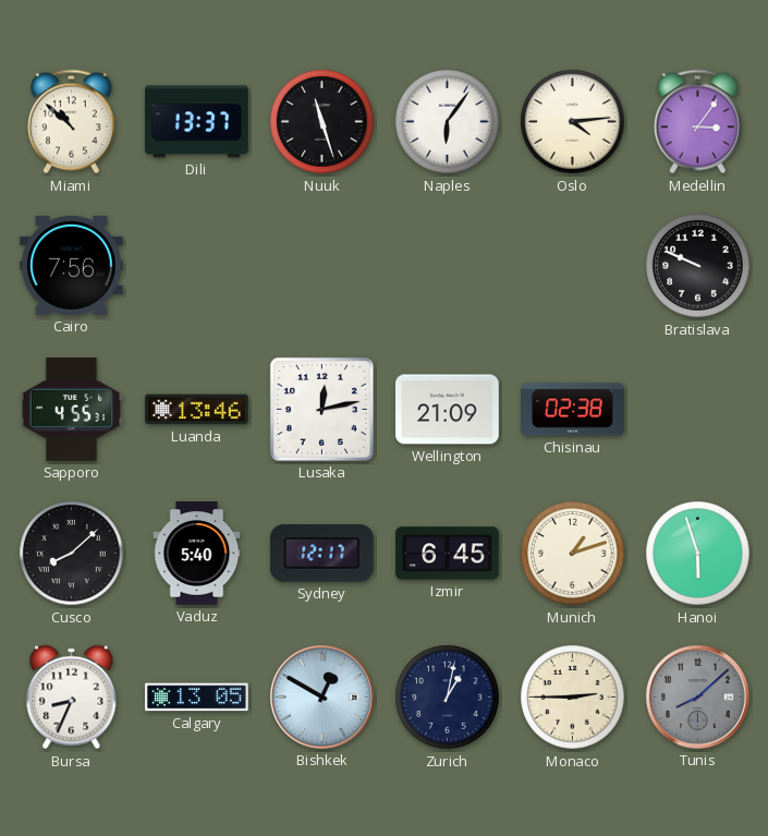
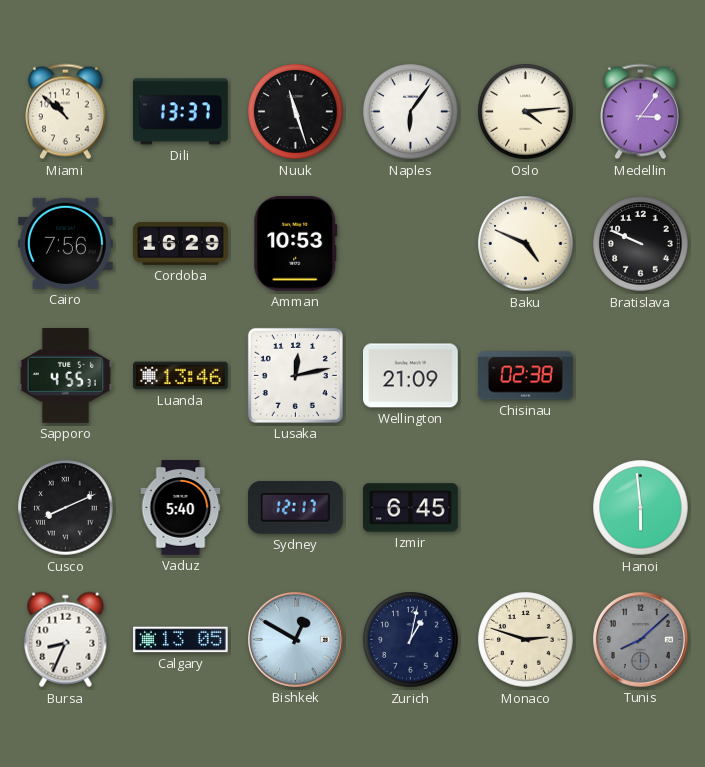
Cordoba: none -> 16:29
Amman: none -> 10:53
Baku: none -> 4:49
Cusco: 8:08 -> 8:11
Munich: 1:12 -> none
Hanoi: 5:57 -> 5:59
Monaco: 2:45 -> 2:48
